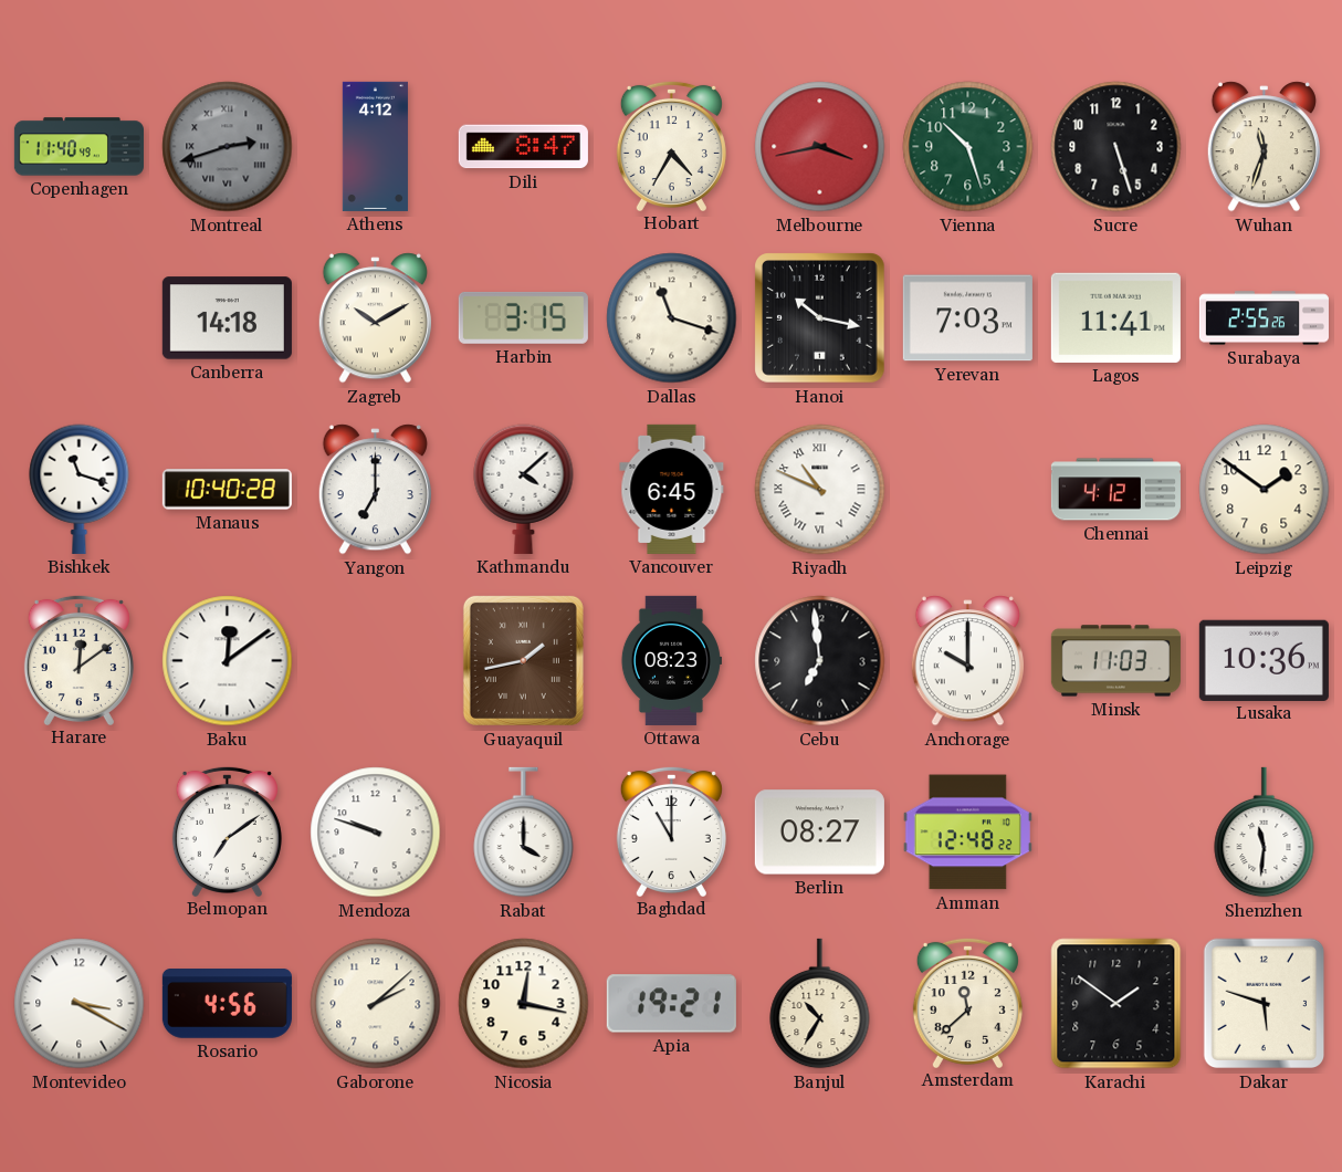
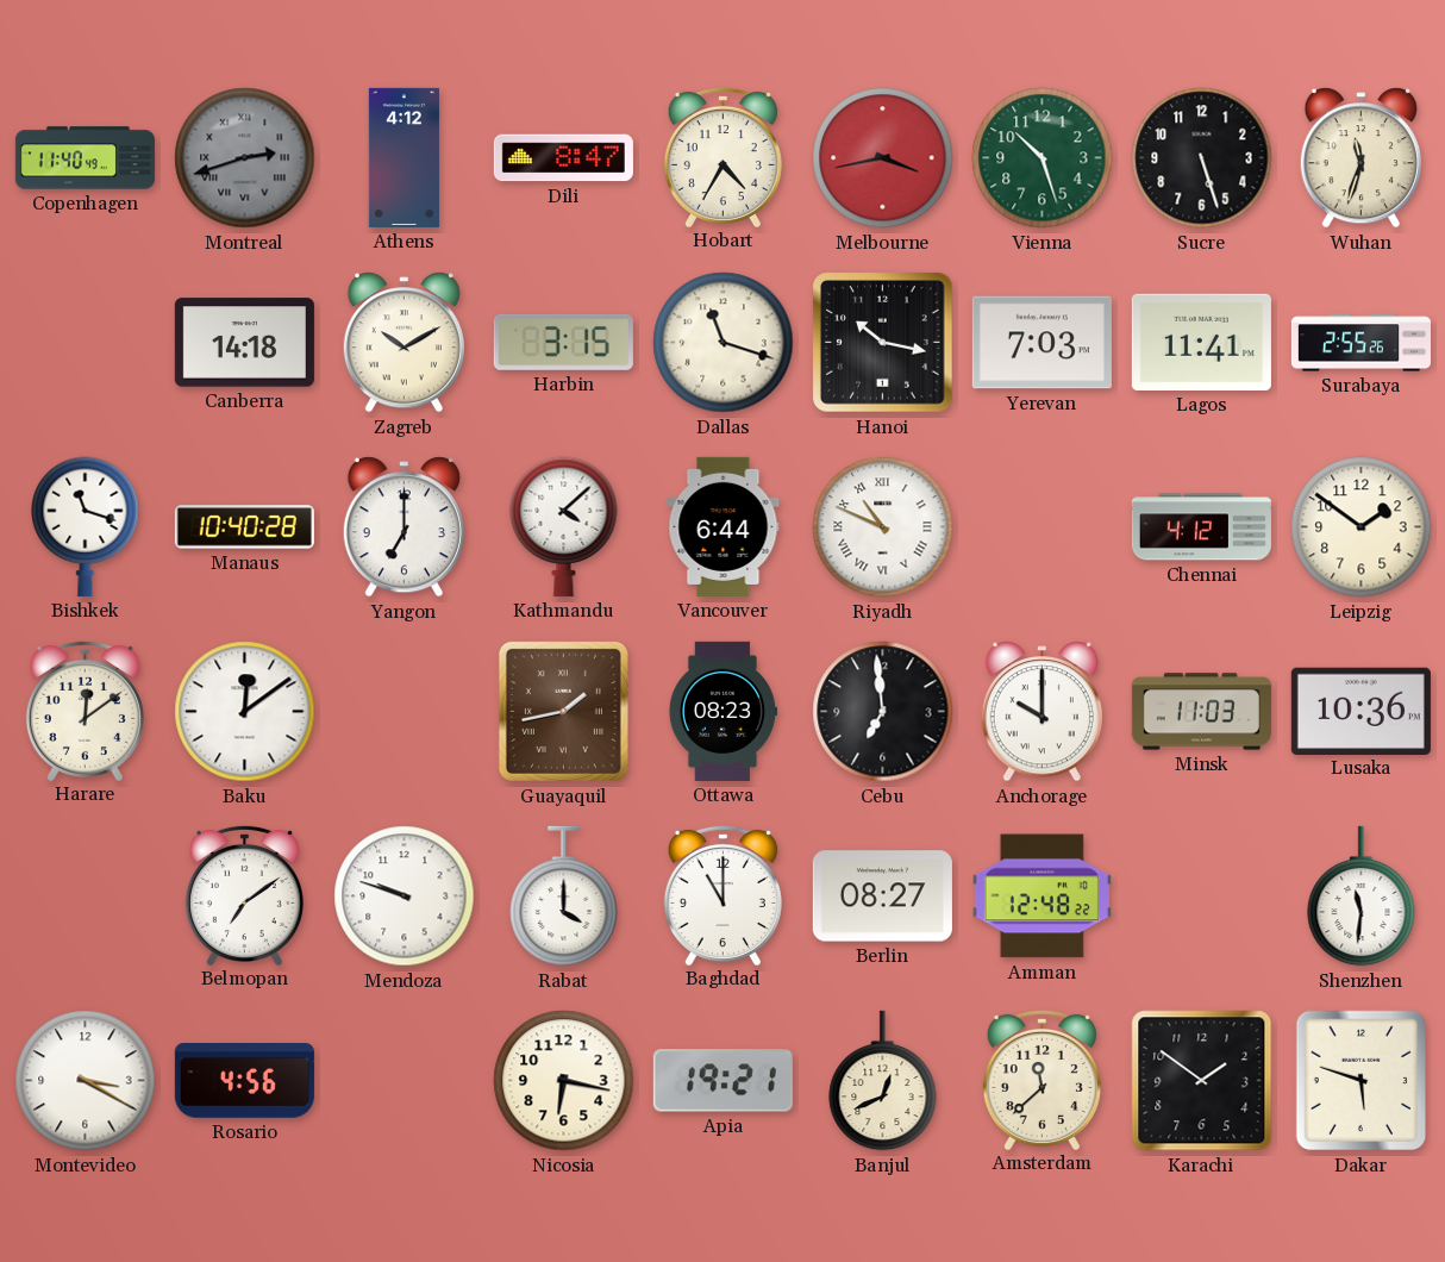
Vancouver: 6:45 -> 6:44
Gaborone: 2:08 -> none
Nicosia: 12:17 -> 6:17
Banjul: 10:35 -> 12:41
